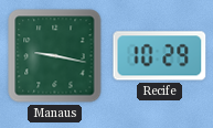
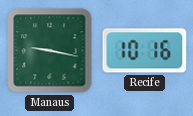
Recife: 10:29 -> 10:16
